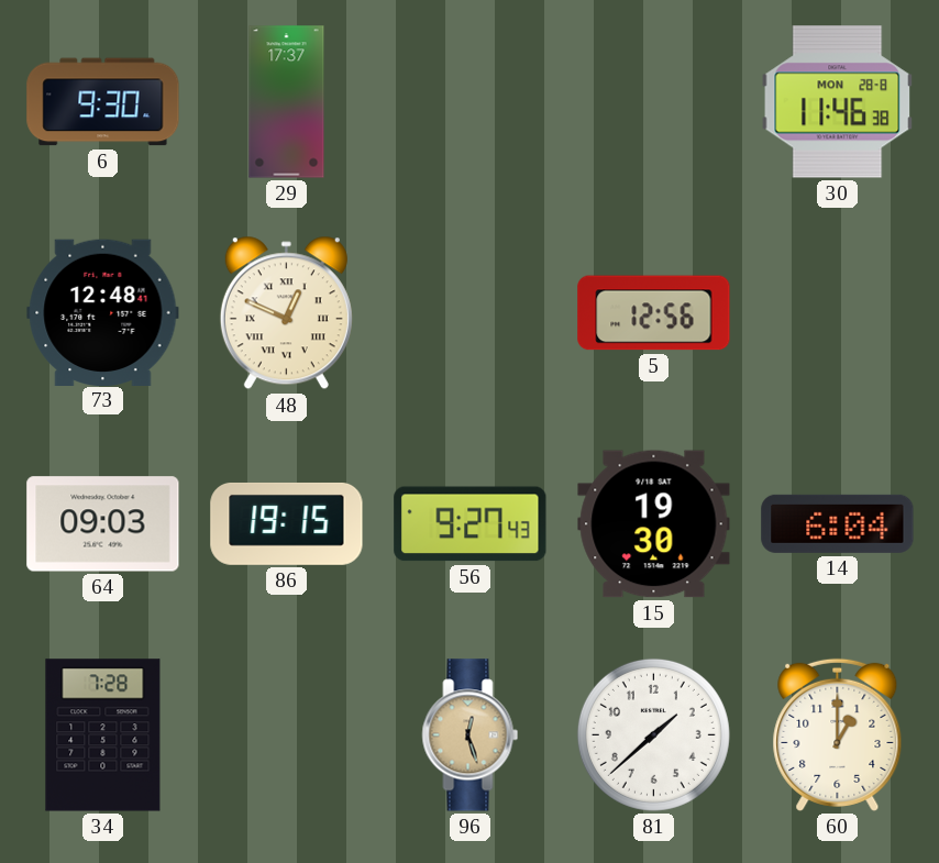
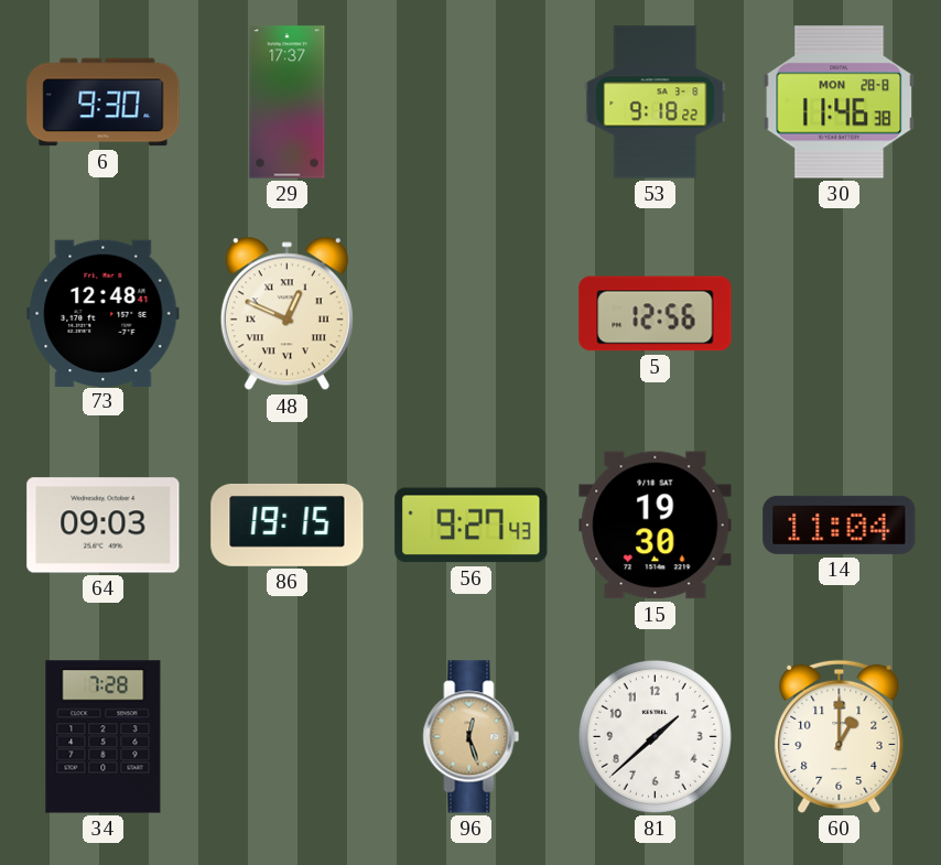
53: none -> 9:18
14: 6:04 -> 11:04
